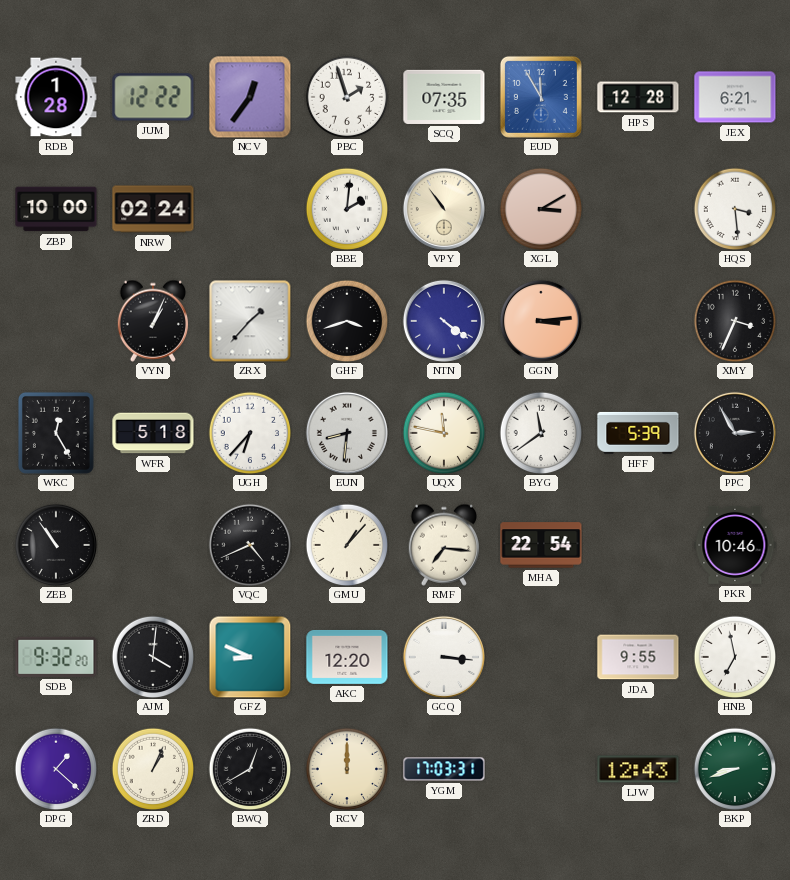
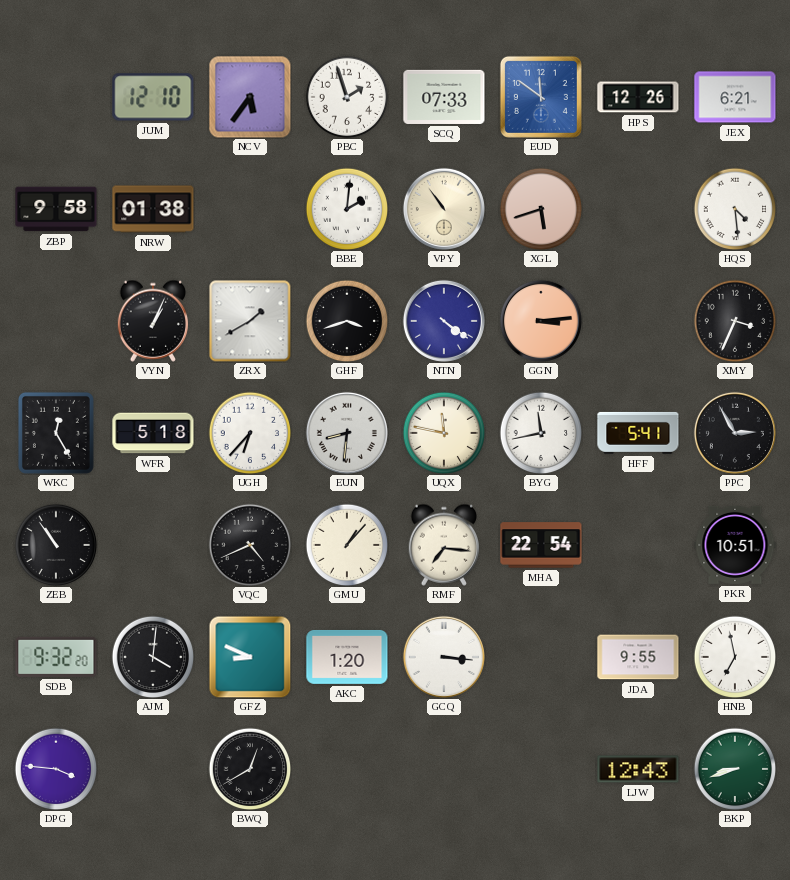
RDB: 1:28 -> none
JUM: 12:22 -> 12:10
NCV: 12:36 -> 5:36
SCQ: 07:35 -> 07:33
EUD: 11:55 -> 11:51
HPS: 12:28 -> 12:26
ZBP: 10:00 -> 9:58
NRW: 02:24 -> 01:38
XGL: 3:10 -> 5:42
HQS: 3:29 -> 4:29
ZRX: 1:37 -> 1:40
BYG: 11:39 -> 11:43
HFF: 5:39 -> 5:41
PKR: 10:46 -> 10:51
AKC: 12:20 -> 1:20
DPG: 1:22 -> 3:46
ZRD: 1:04 -> none
RCV: 12:00 -> none
YGM: 17:03 -> none
